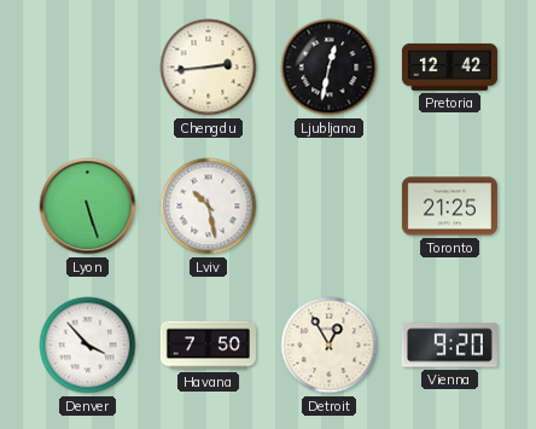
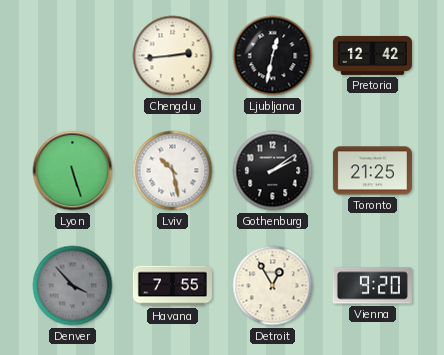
Gothenburg: none -> 2:09
Denver dial: white -> grey
Havana: 7:50 -> 7:55
